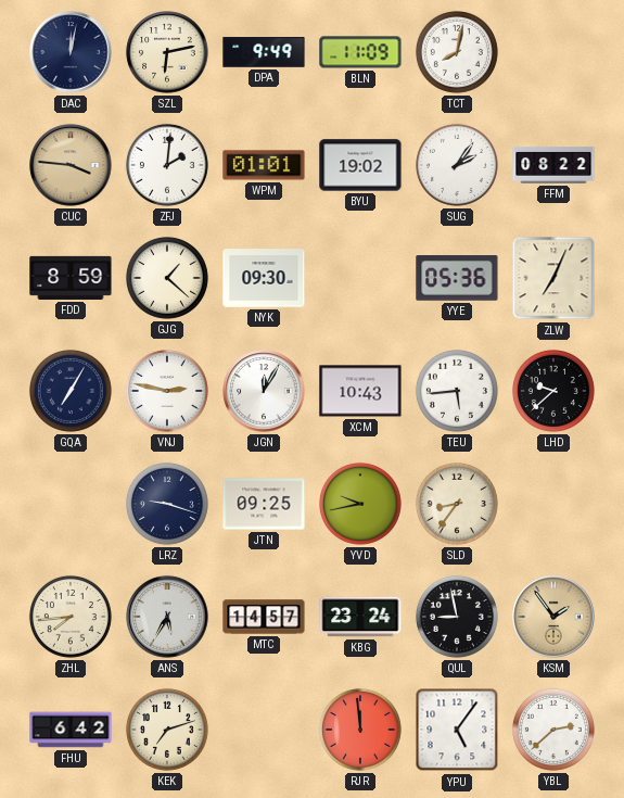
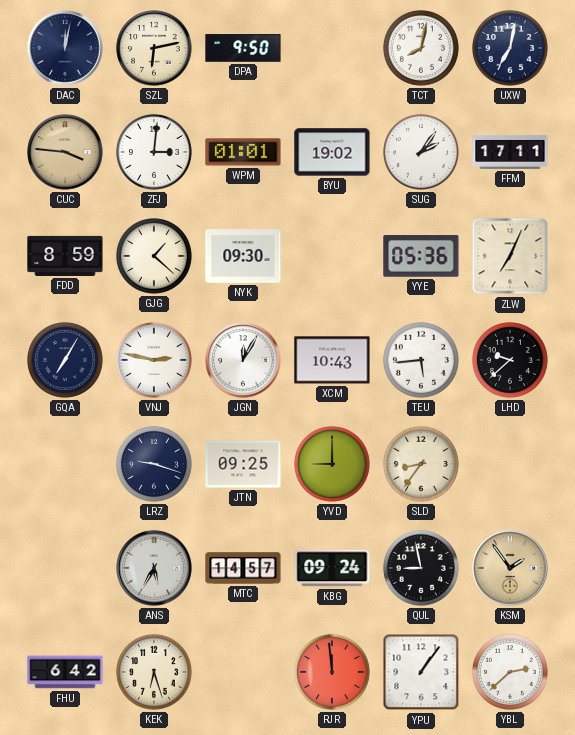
DPA: 9:49 -> 9:50
BLN: 11:09 -> none
UXW: none -> 7:02
ZFJ: 2:01 -> 3:01
FFM: 08:22 -> 17:11
YVD: 9:43 -> 9:00
ZHL: 7:44 -> none
KBG: 23:24 -> 09:24
KEK: 7:12 -> 6:27
YPU: 5:06 -> 1:06
